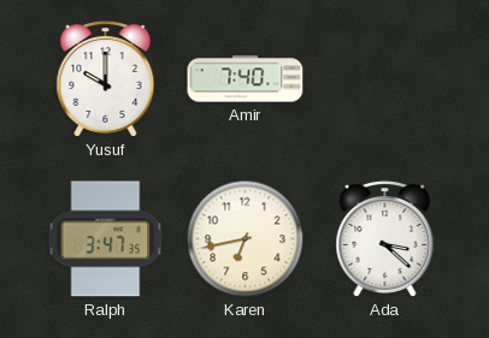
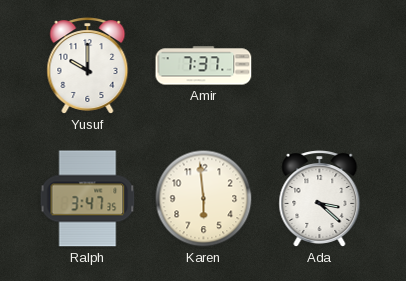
Amir: 7:40 -> 7:37
Karen: 6:43 -> 5:59
